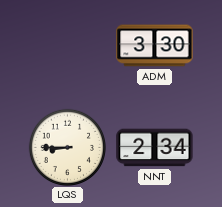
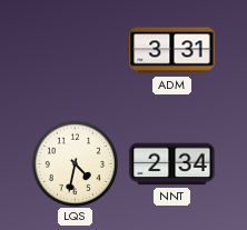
ADM: 3:30 -> 3:31
LQS: 8:45 -> 4:32
